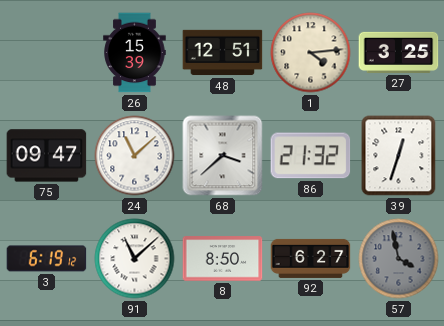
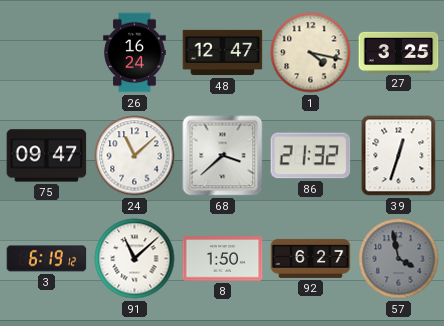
26: 15:39 -> 16:24
48: 12:51 -> 12:47
1: 4:14 -> 4:17
8: 8:50 -> 1:50
